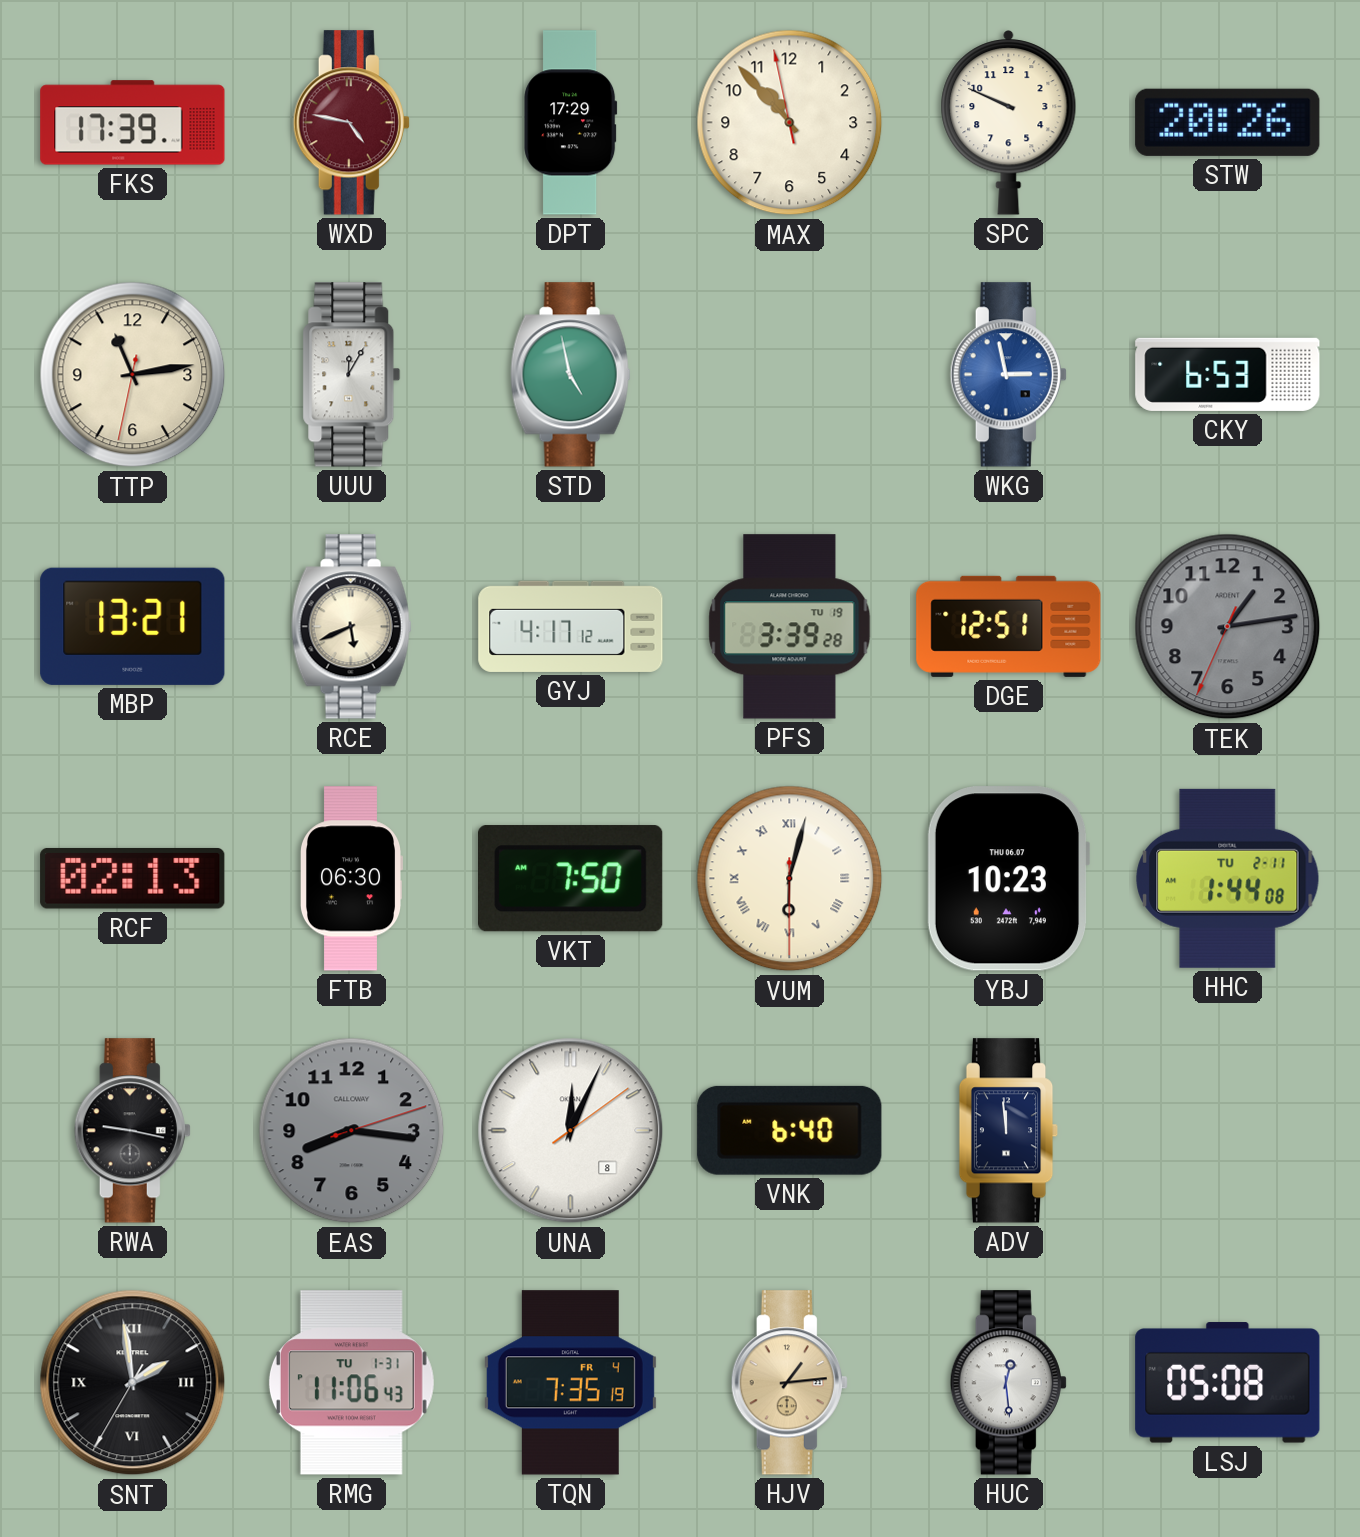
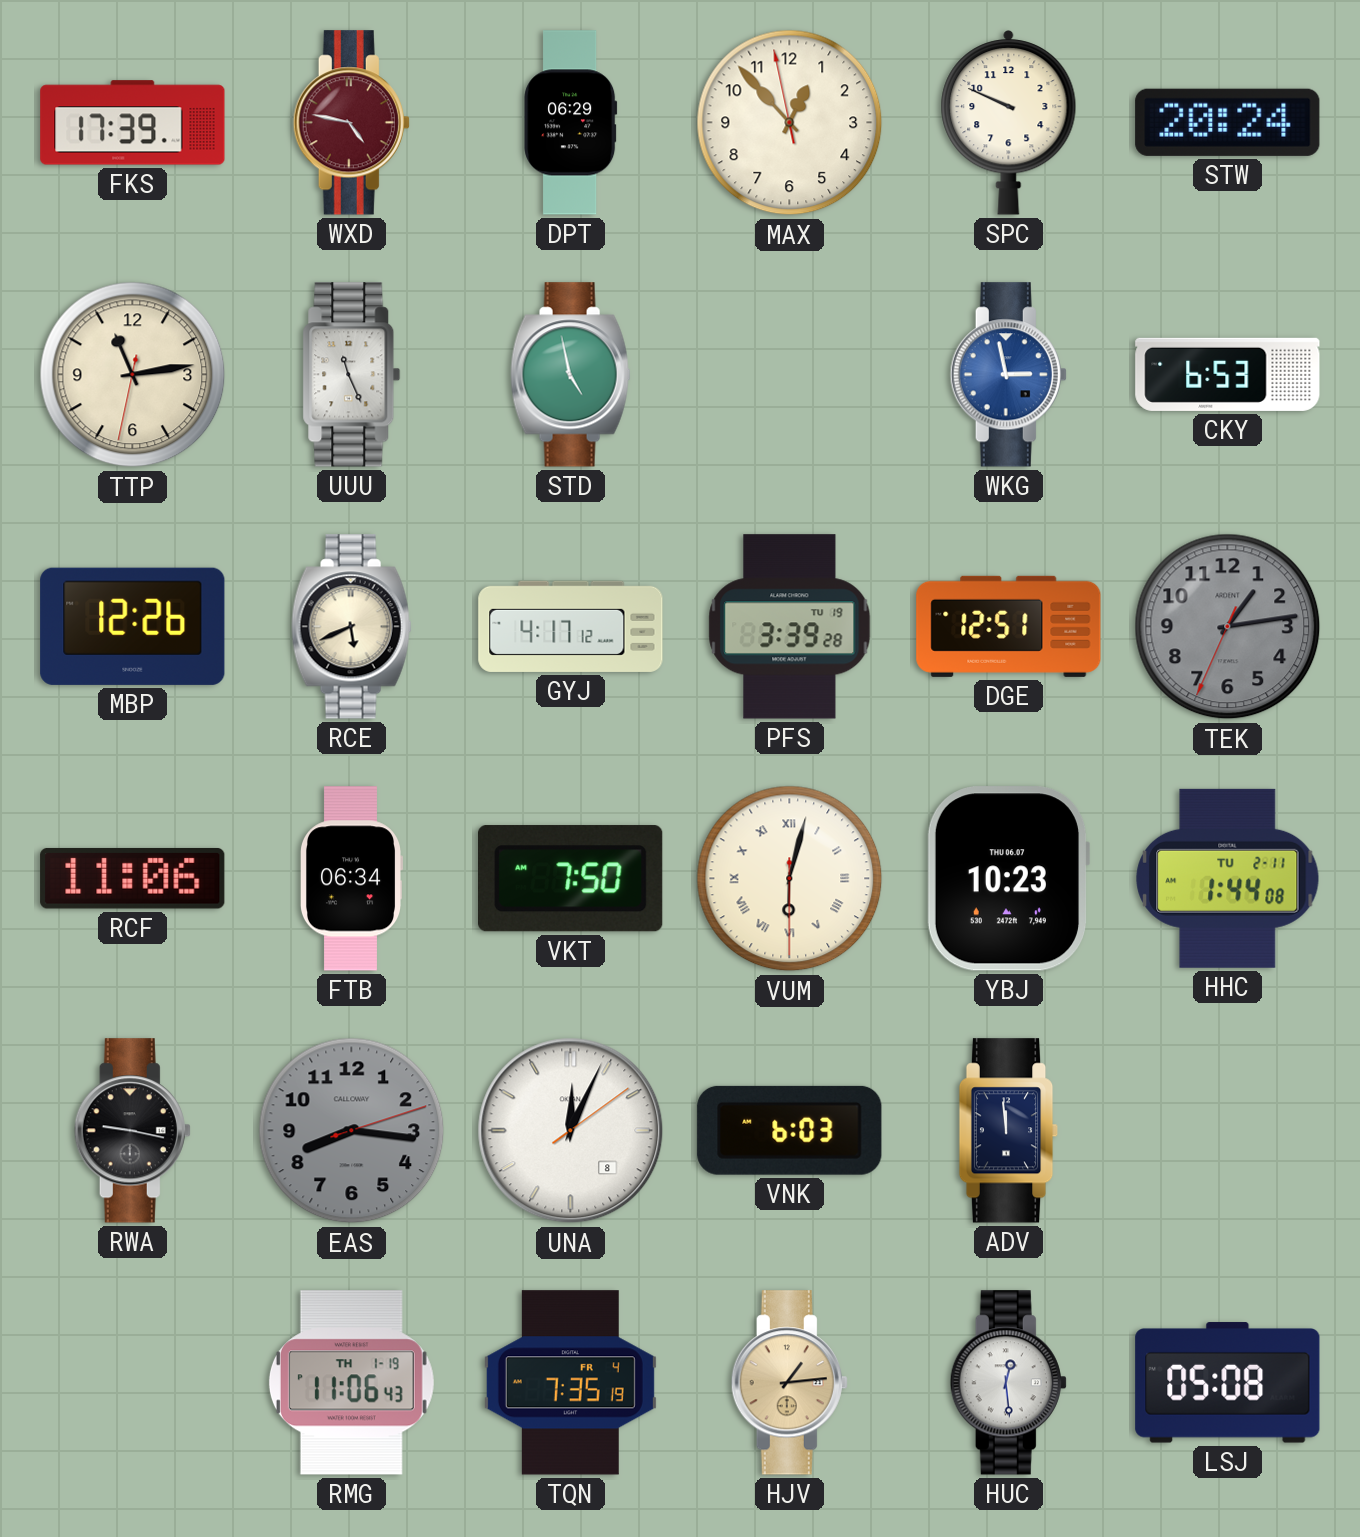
DPT: 17:29 -> 06:29
MAX: 10:52 -> 12:52
STW: 20:26 -> 20:24
UUU: 12:05 -> 11:26
MBP: 13:21 -> 12:26
RCF: 02:13 -> 11:06
FTB: 06:30 -> 06:34
VNK: 6:40 -> 6:03
SNT: 1:58 -> none
RMG date: TU 1-31 -> TH 1-19
